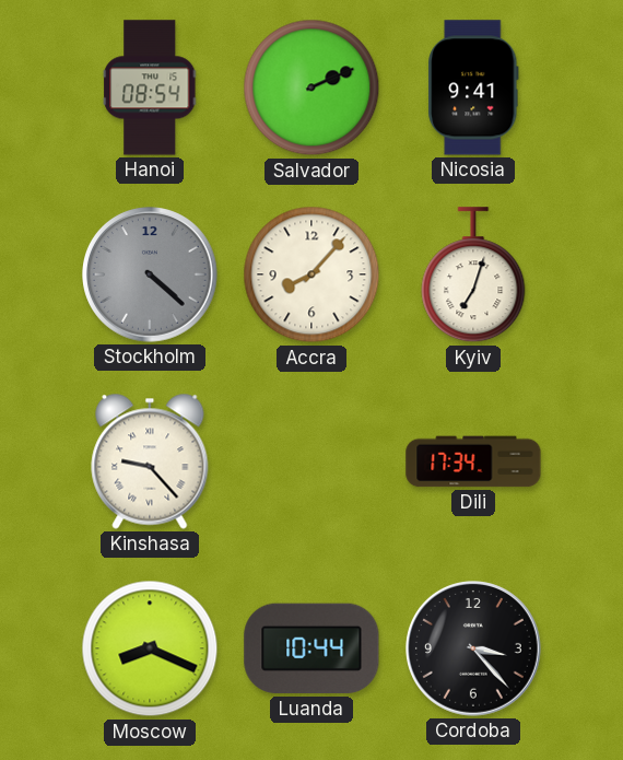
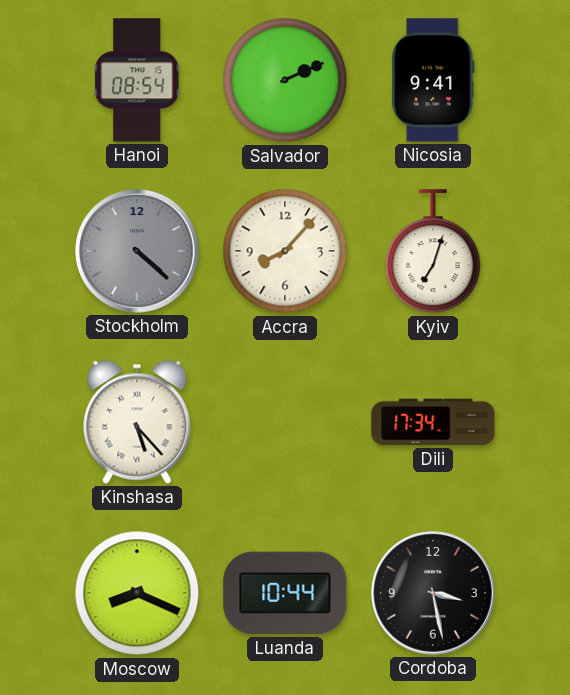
Kinshasa: 9:23 -> 5:23
Cordoba: 3:23 -> 3:28
